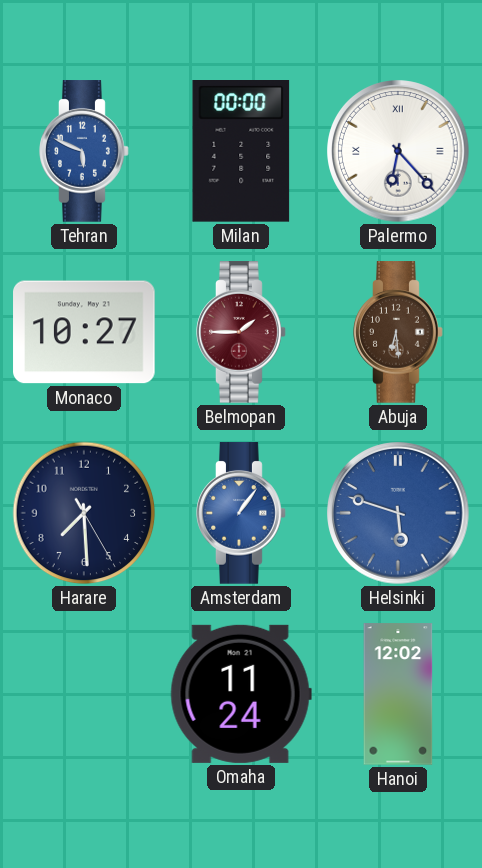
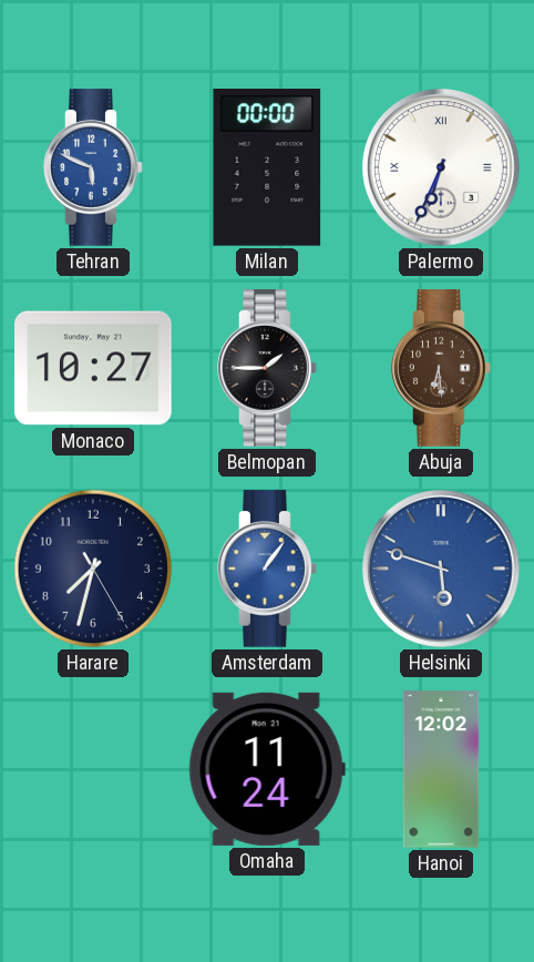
Palermo: 6:23 -> 6:34
Belmopan dial: burgundy -> black
Harare: 7:29 -> 7:32
